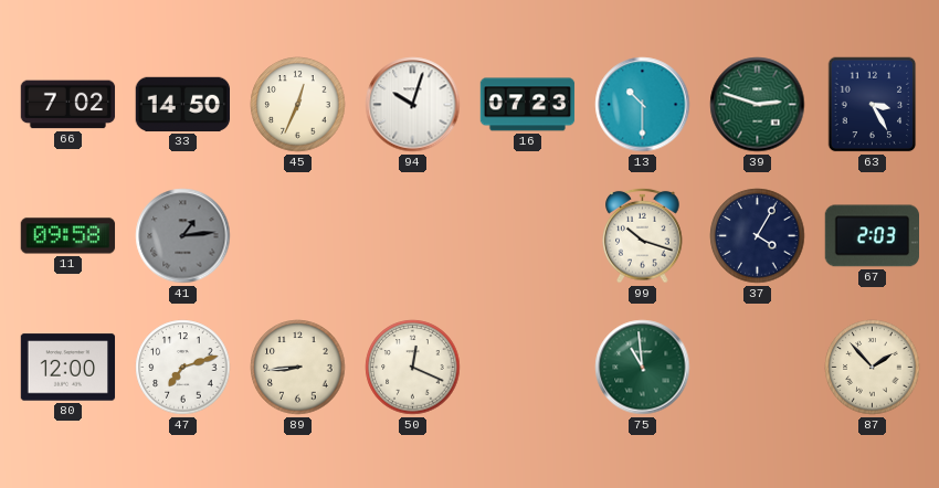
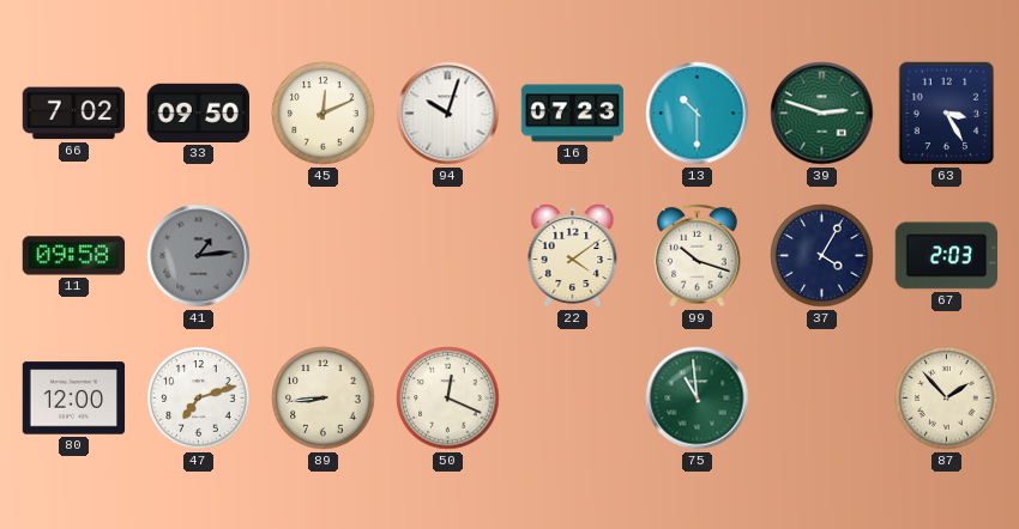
33: 14:50 -> 09:50
45: 12:34 -> 12:11
22: none -> 4:09
